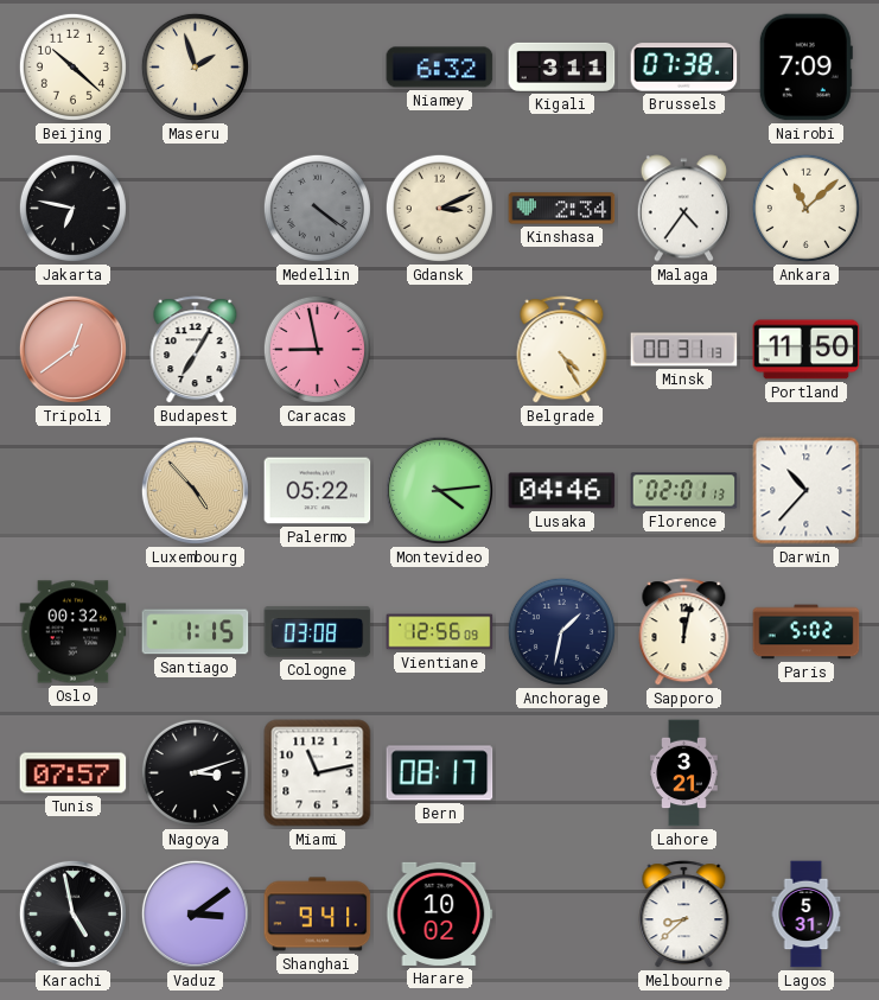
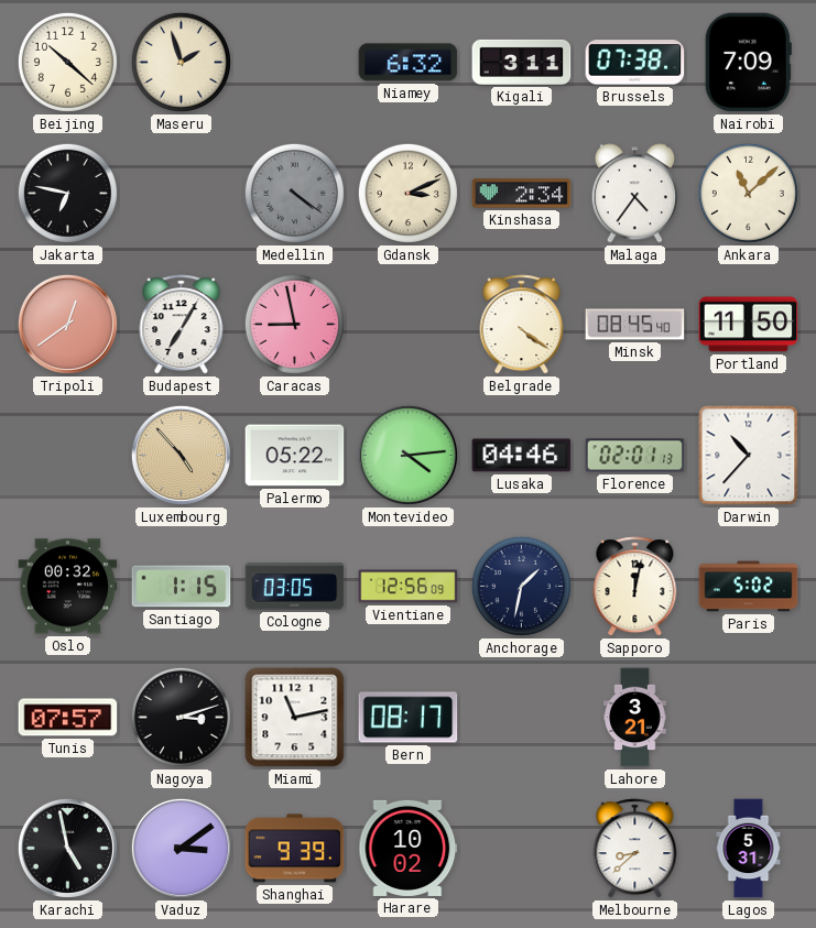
Belgrade: 4:25 -> 4:21
Minsk: 00:31 -> 08:45
Cologne: 03:08 -> 03:05
Shanghai: 9:41 -> 9:39
